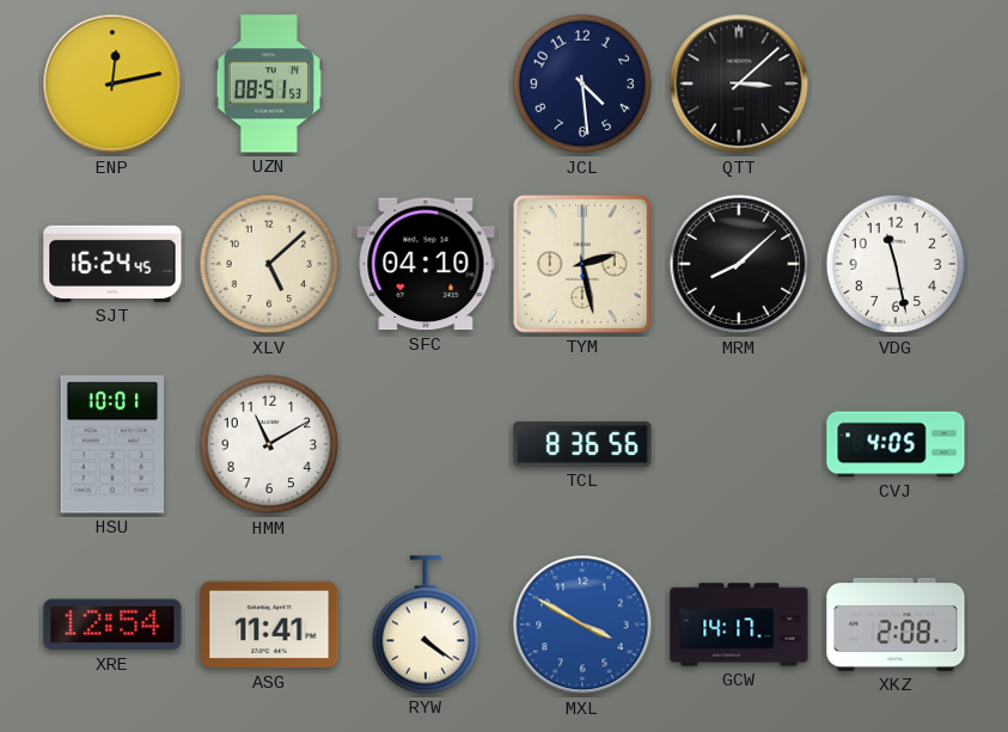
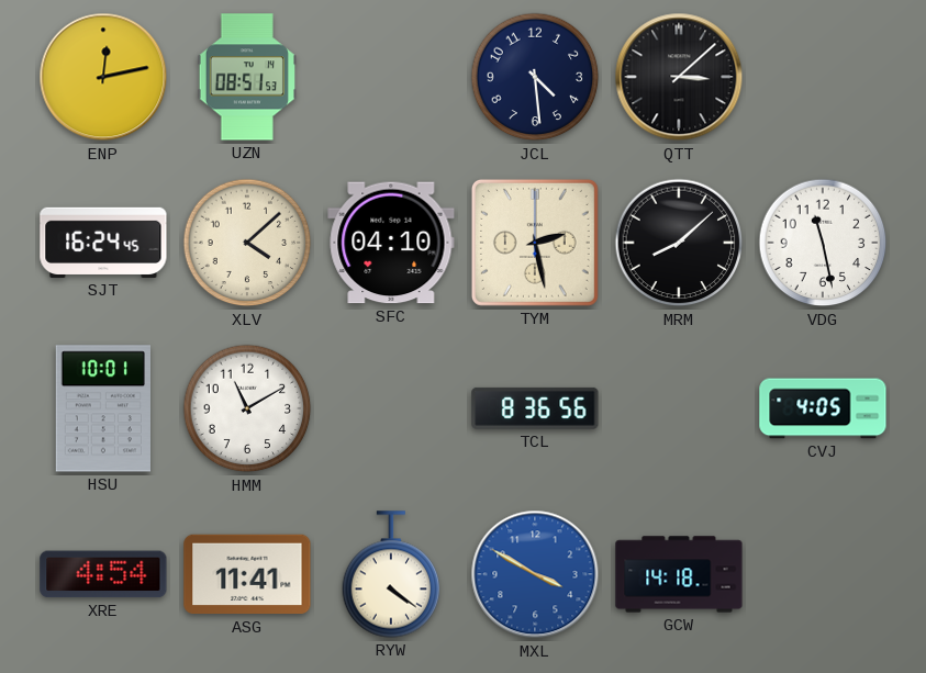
XLV: 5:08 -> 4:08
XRE: 12:54 -> 4:54
GCW: 14:17 -> 14:18
XKZ: 2:08 -> none
